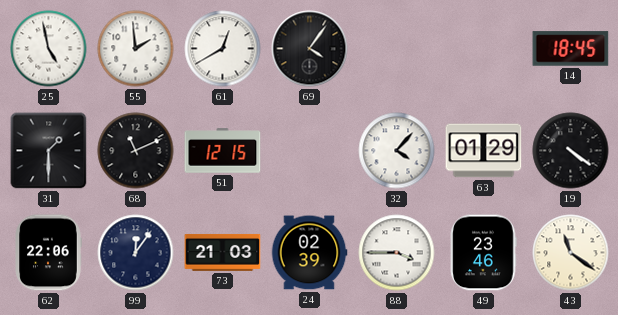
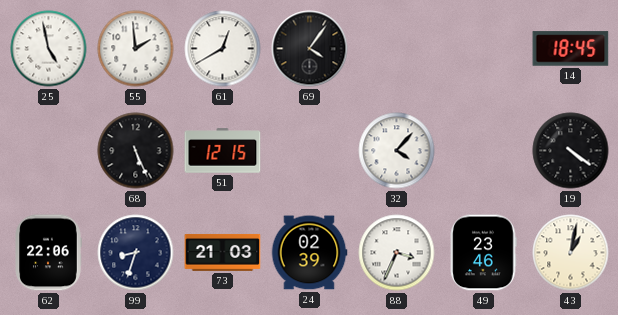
31: 1:30 -> none
68: 11:11 -> 5:26
63: 01:29 -> none
99: 12:06 -> 8:33
88: 3:45 -> 3:34
43: 11:21 -> 1:02
